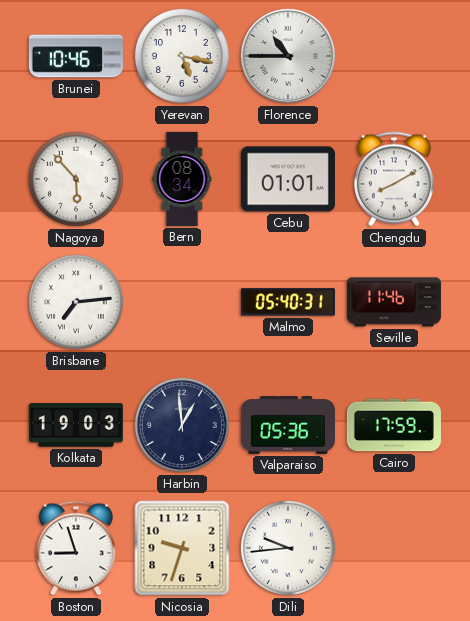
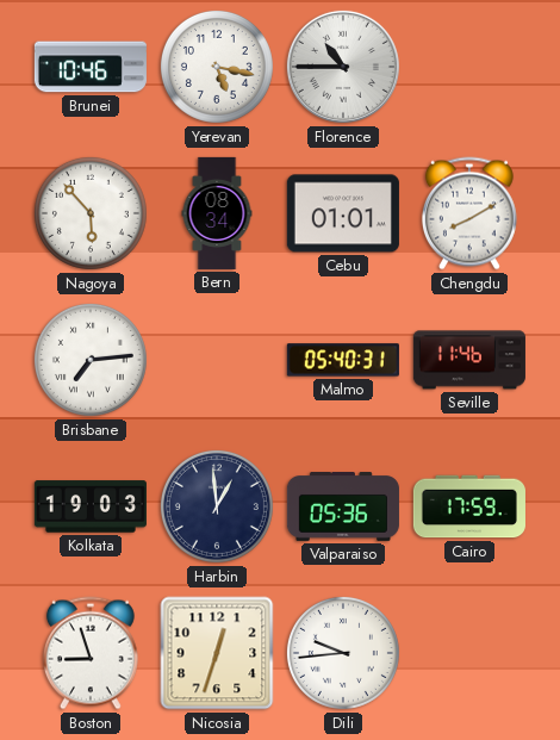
Nicosia: 9:33 -> 12:33
